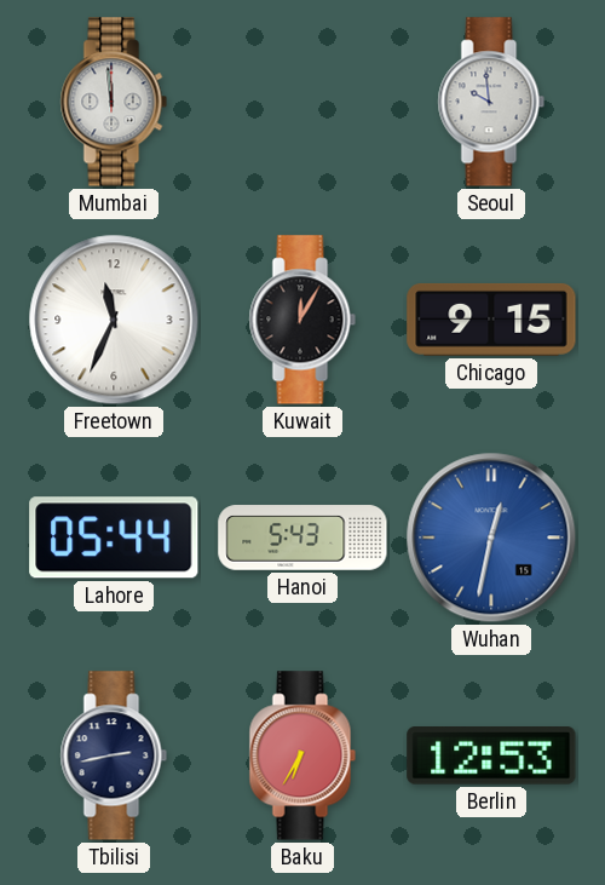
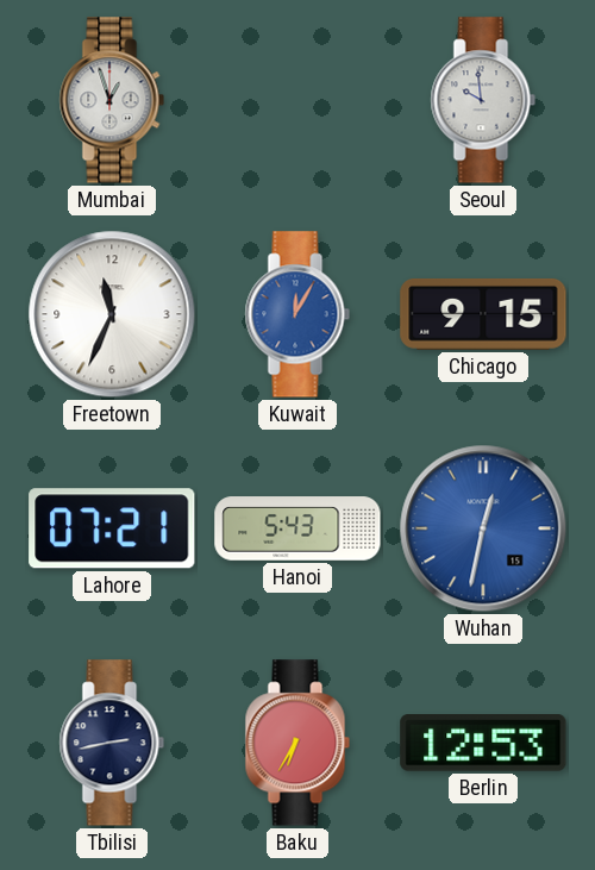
Mumbai: 11:59 -> 12:57
Kuwait dial: black -> blue
Lahore: 05:44 -> 07:21
